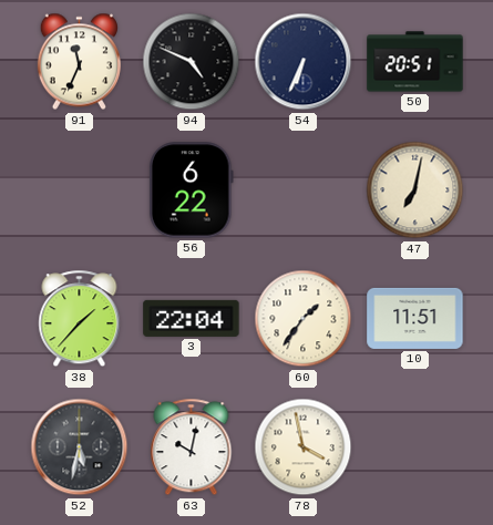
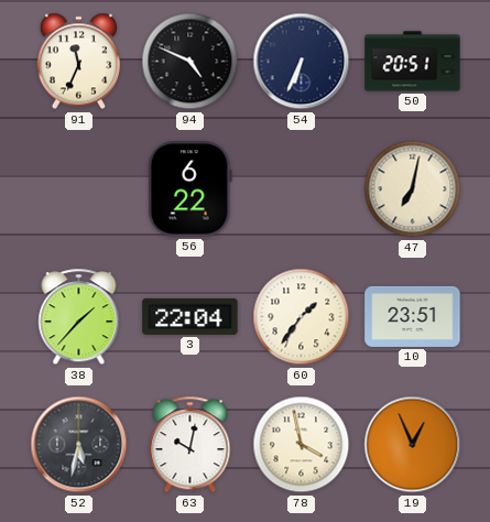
10: 11:51 -> 23:51
19: none -> 12:56
